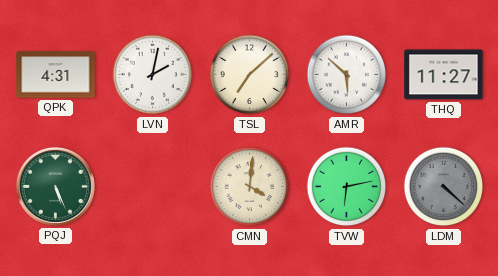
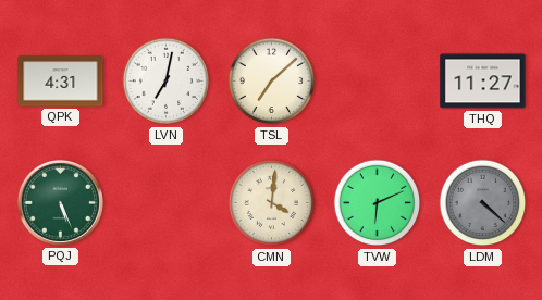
LVN: 2:02 -> 7:02
AMR: 5:52 -> none
TVW: 6:13 -> 6:11
